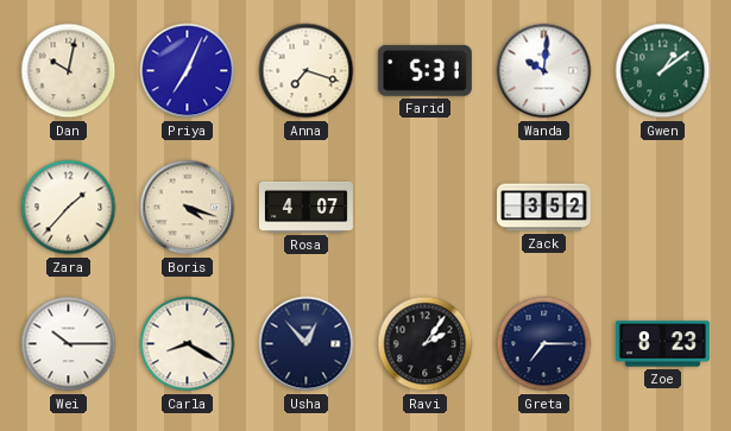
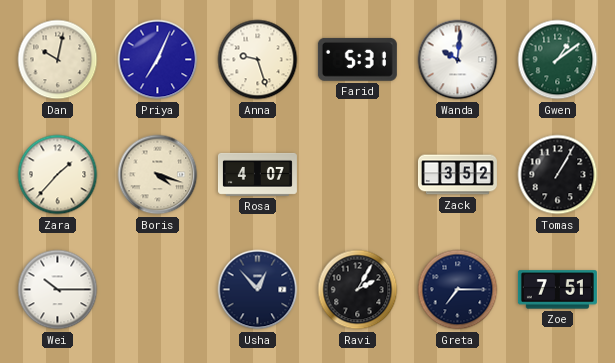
Anna: 7:18 -> 9:27
Tomas: none -> 1:05
Carla: 8:20 -> none
Ravi: 2:06 -> 2:05
Zoe: 8:23 -> 7:51
